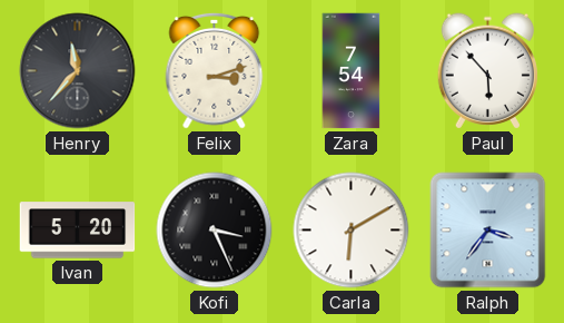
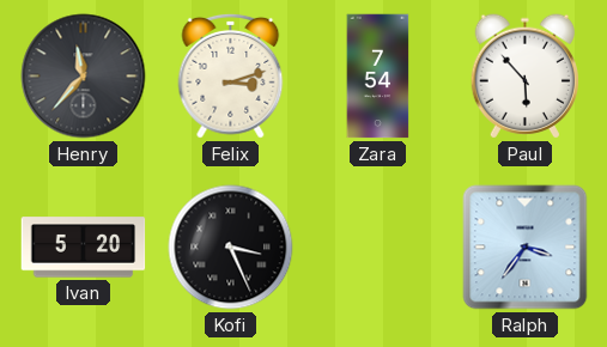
Carla: 6:10 -> none
